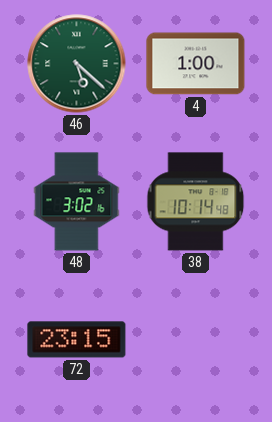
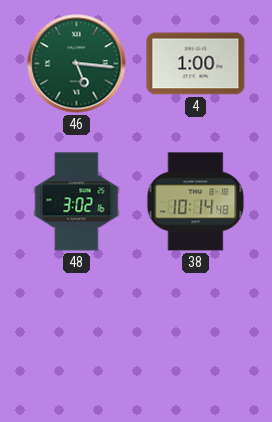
46: 5:22 -> 5:16
72: 23:15 -> none
